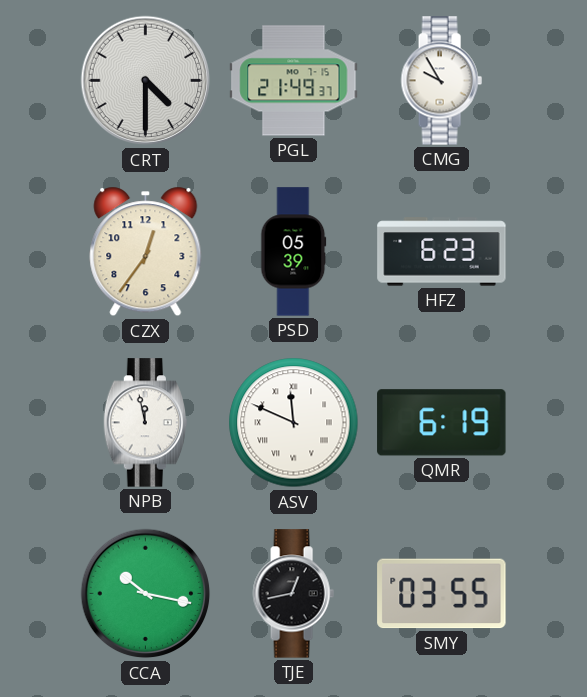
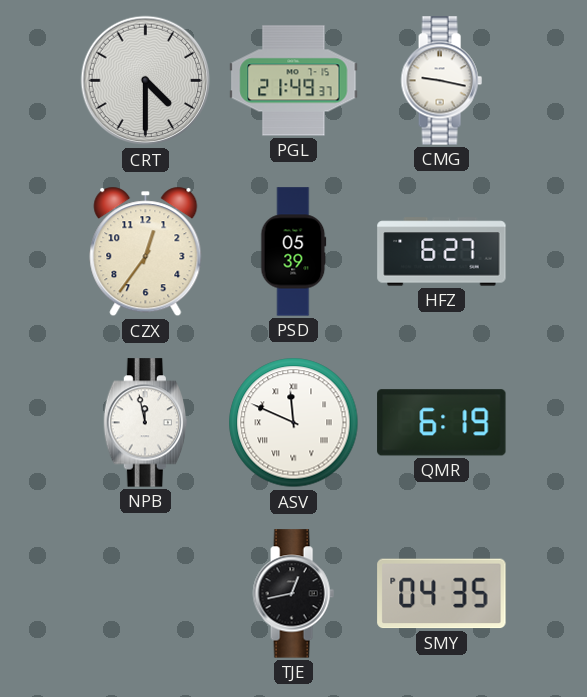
CMG: 9:55 -> 9:17
HFZ: 6:23 -> 6:27
CCA: 10:17 -> none
SMY: 03:55 -> 04:35
